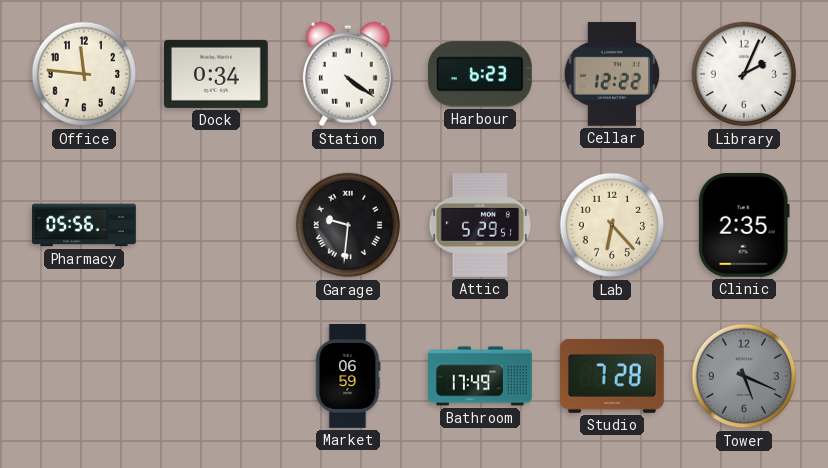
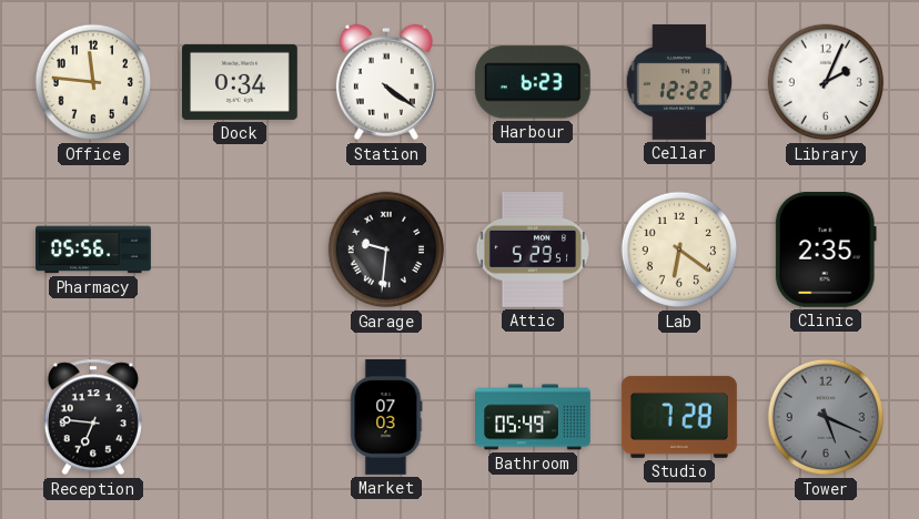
Lab: 6:23 -> 6:21
Reception: none -> 6:46
Market: 06:59 -> 07:03
Bathroom: 17:49 -> 05:49
